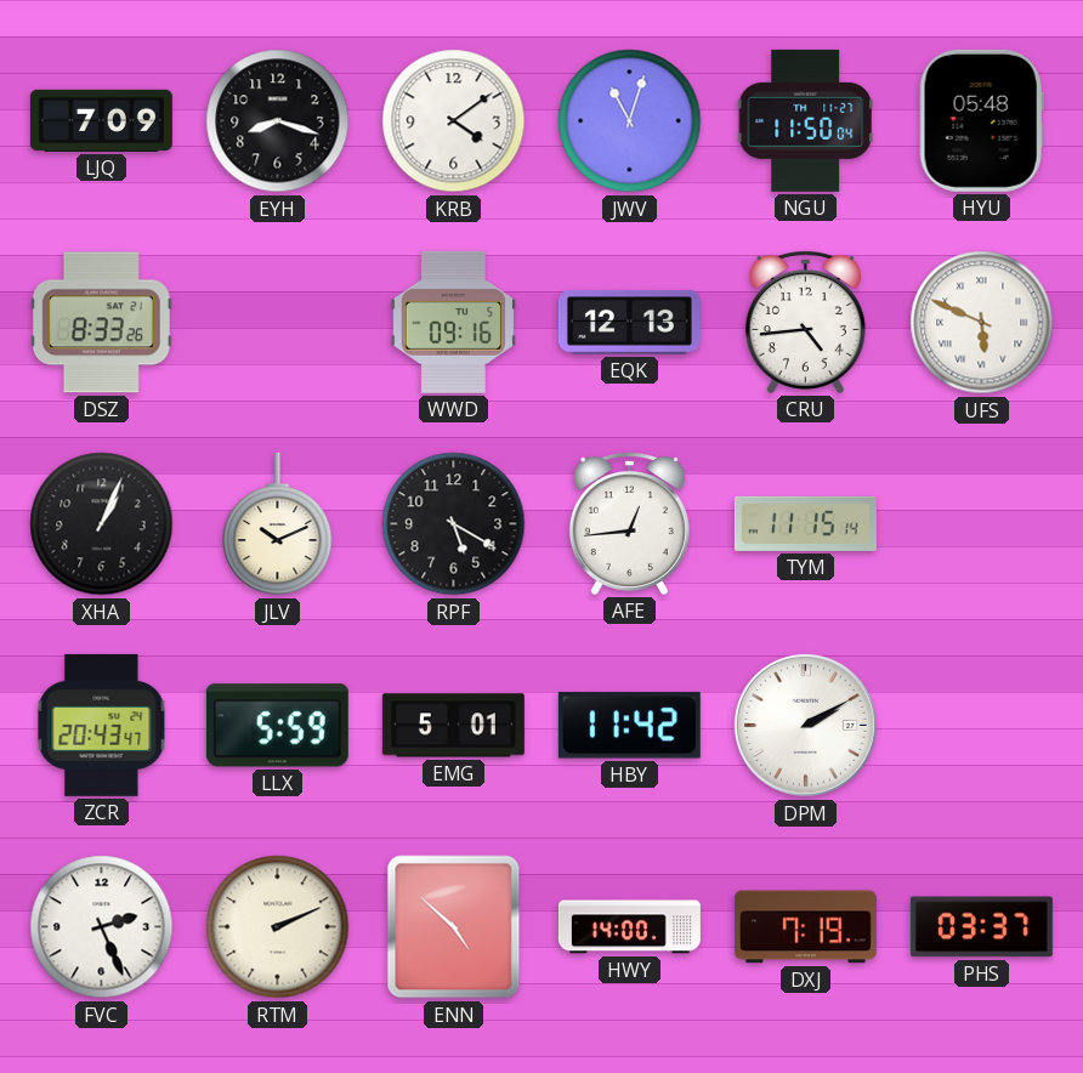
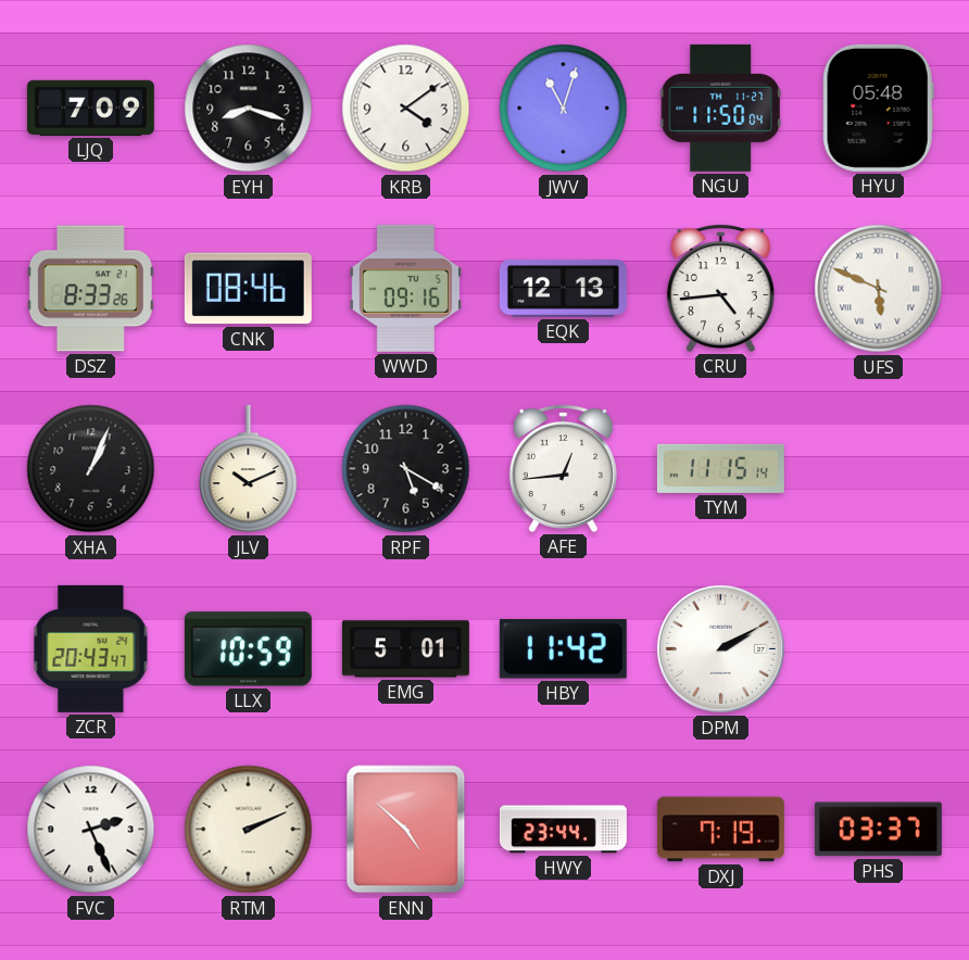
CNK: none -> 08:46
LLX: 5:59 -> 10:59
HWY: 14:00 -> 23:44
